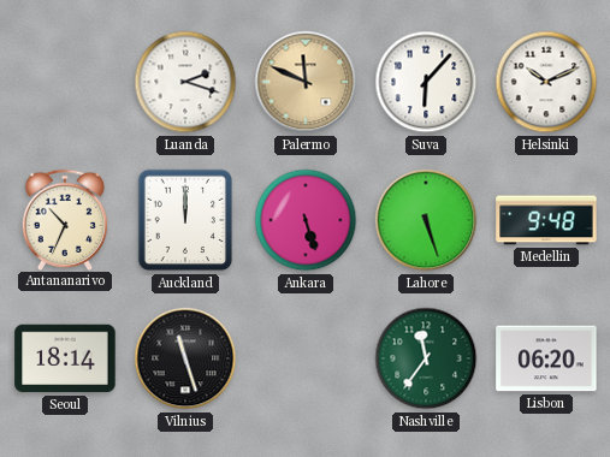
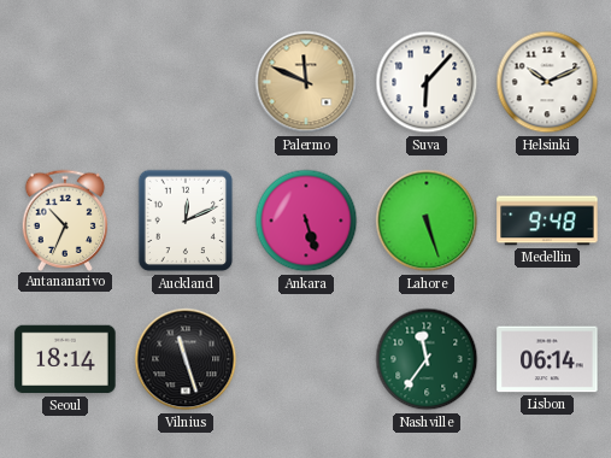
Luanda: 2:18 -> none
Auckland: 12:00 -> 12:11
Lisbon: 06:20 -> 06:14
